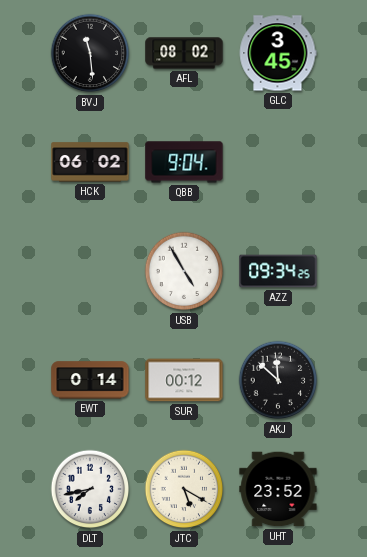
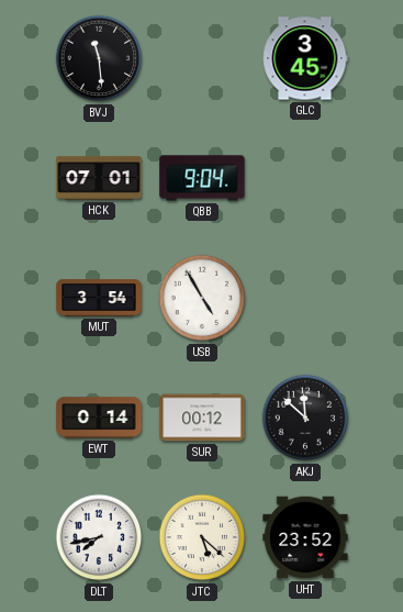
AFL: 08:02 -> none
HCK: 06:02 -> 07:01
MUT: none -> 3:54
AZZ: 09:34 -> none
JTC: 5:20 -> 5:22
